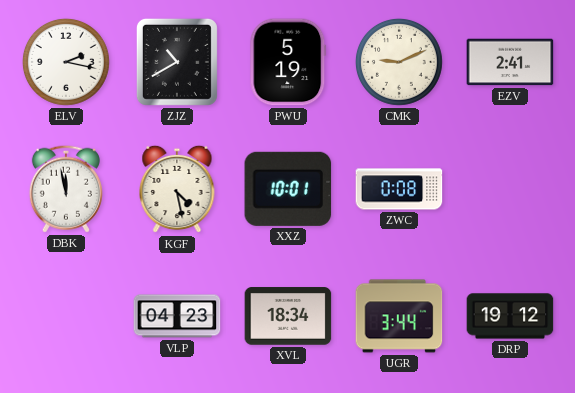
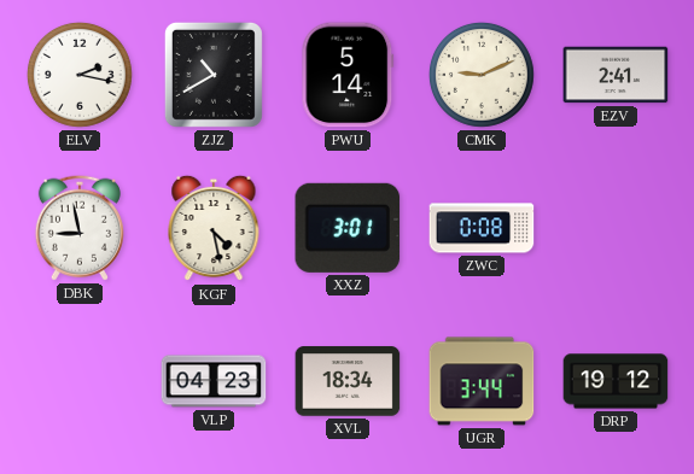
PWU: 5:19 -> 5:14
DBK: 11:58 -> 8:58
XXZ: 10:01 -> 3:01
